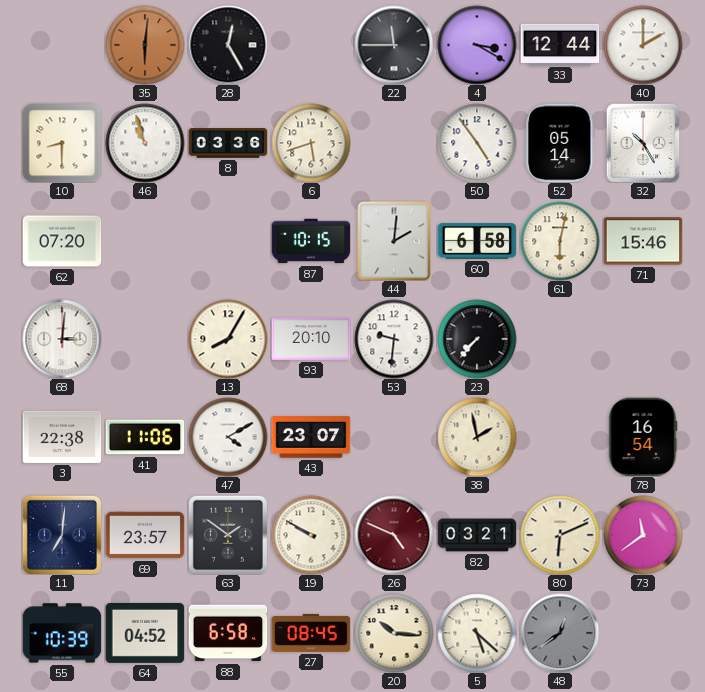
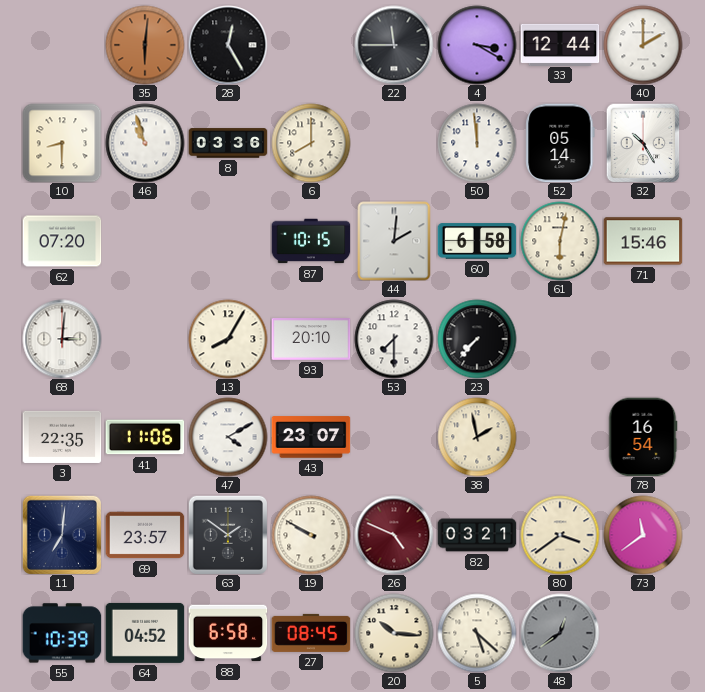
6: 5:42 -> 8:00
50: 4:54 -> 11:59
53: 9:31 -> 7:30
3: 22:38 -> 22:35
80: 6:11 -> 3:39
